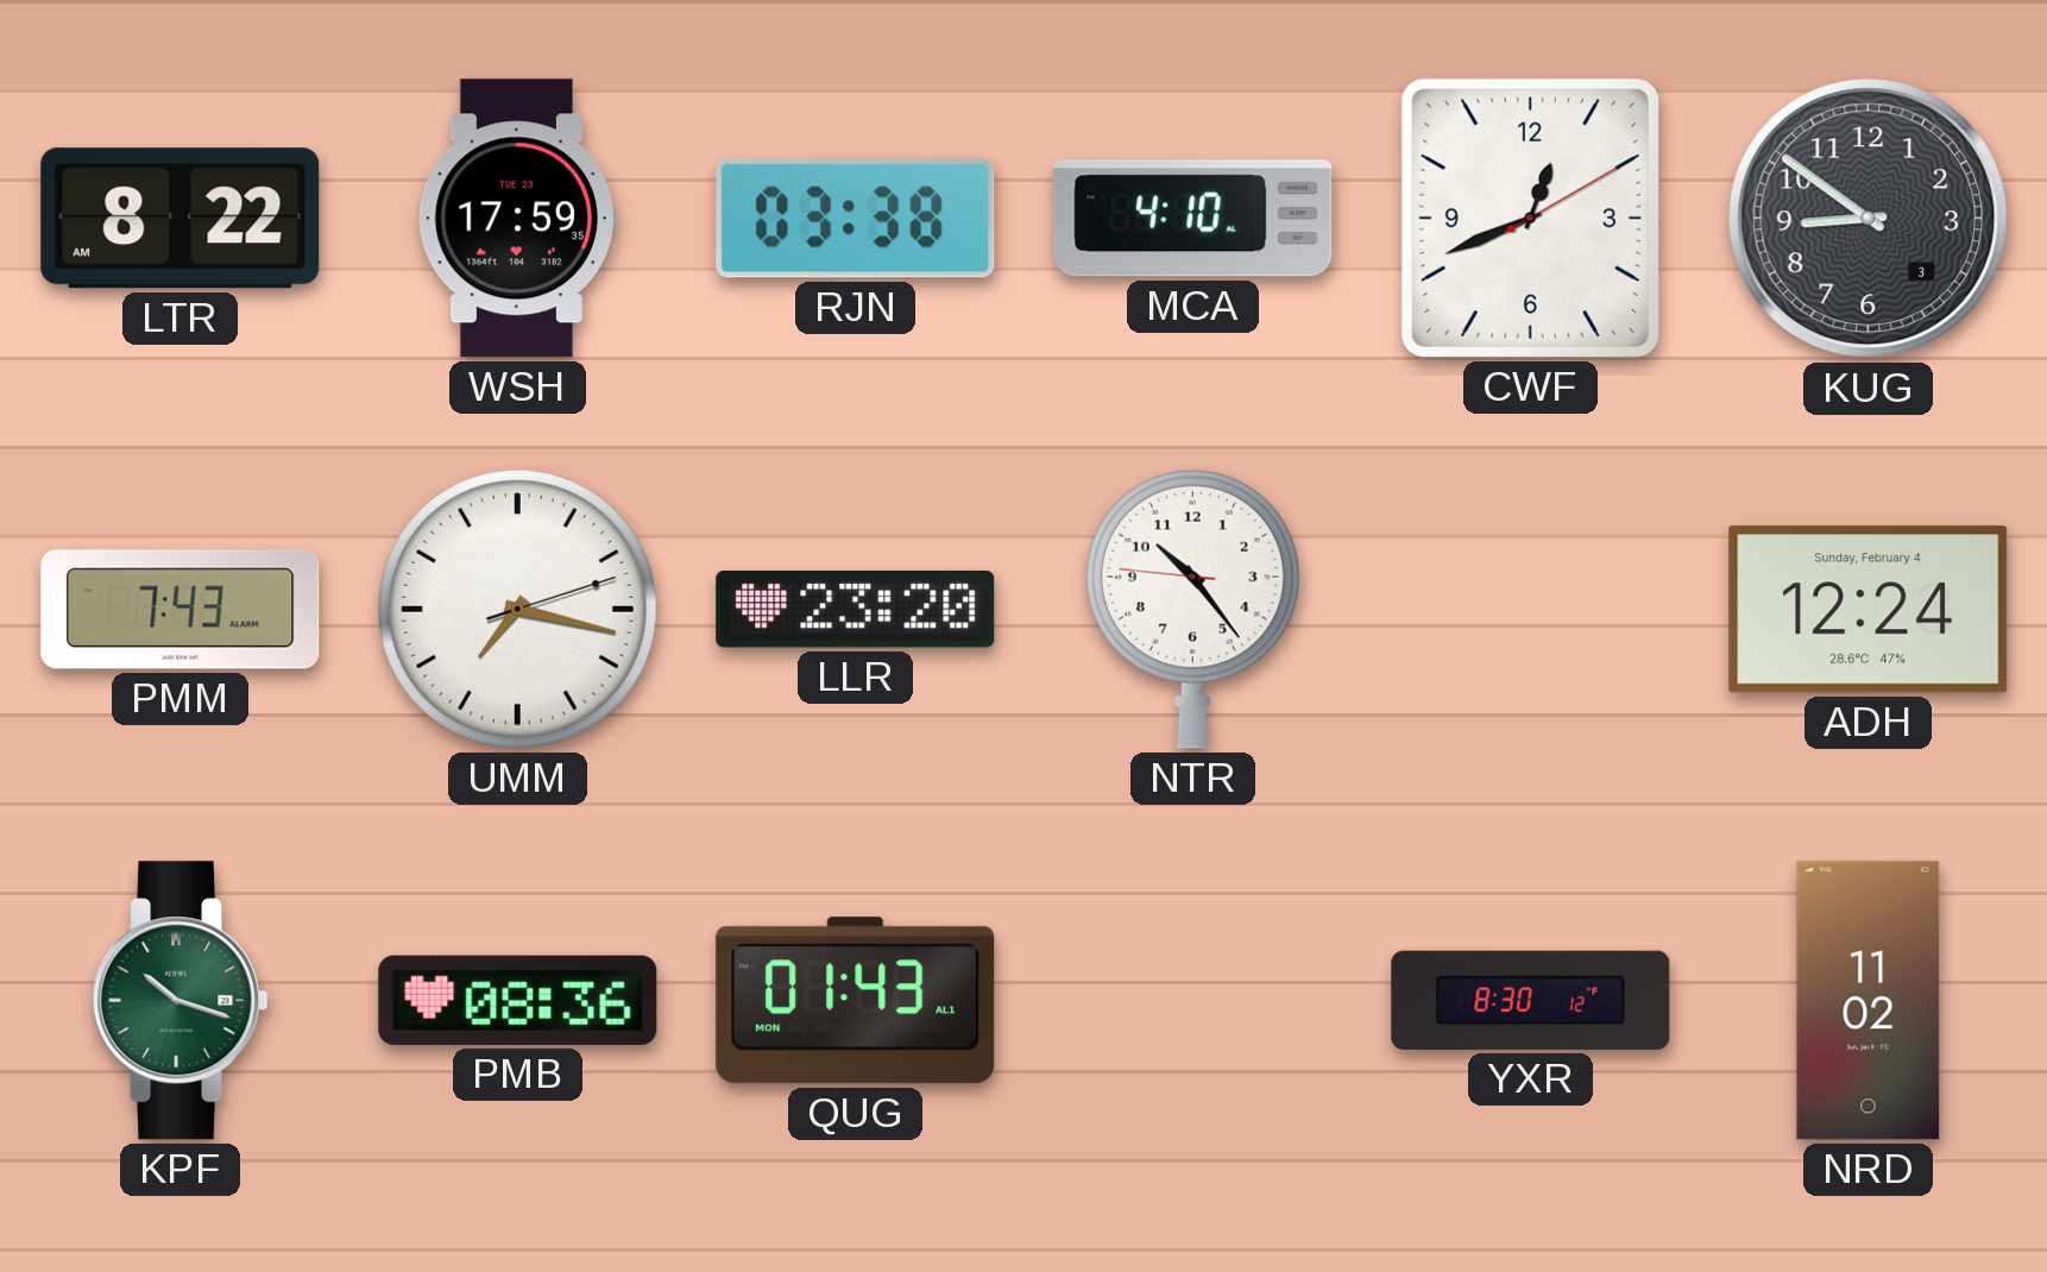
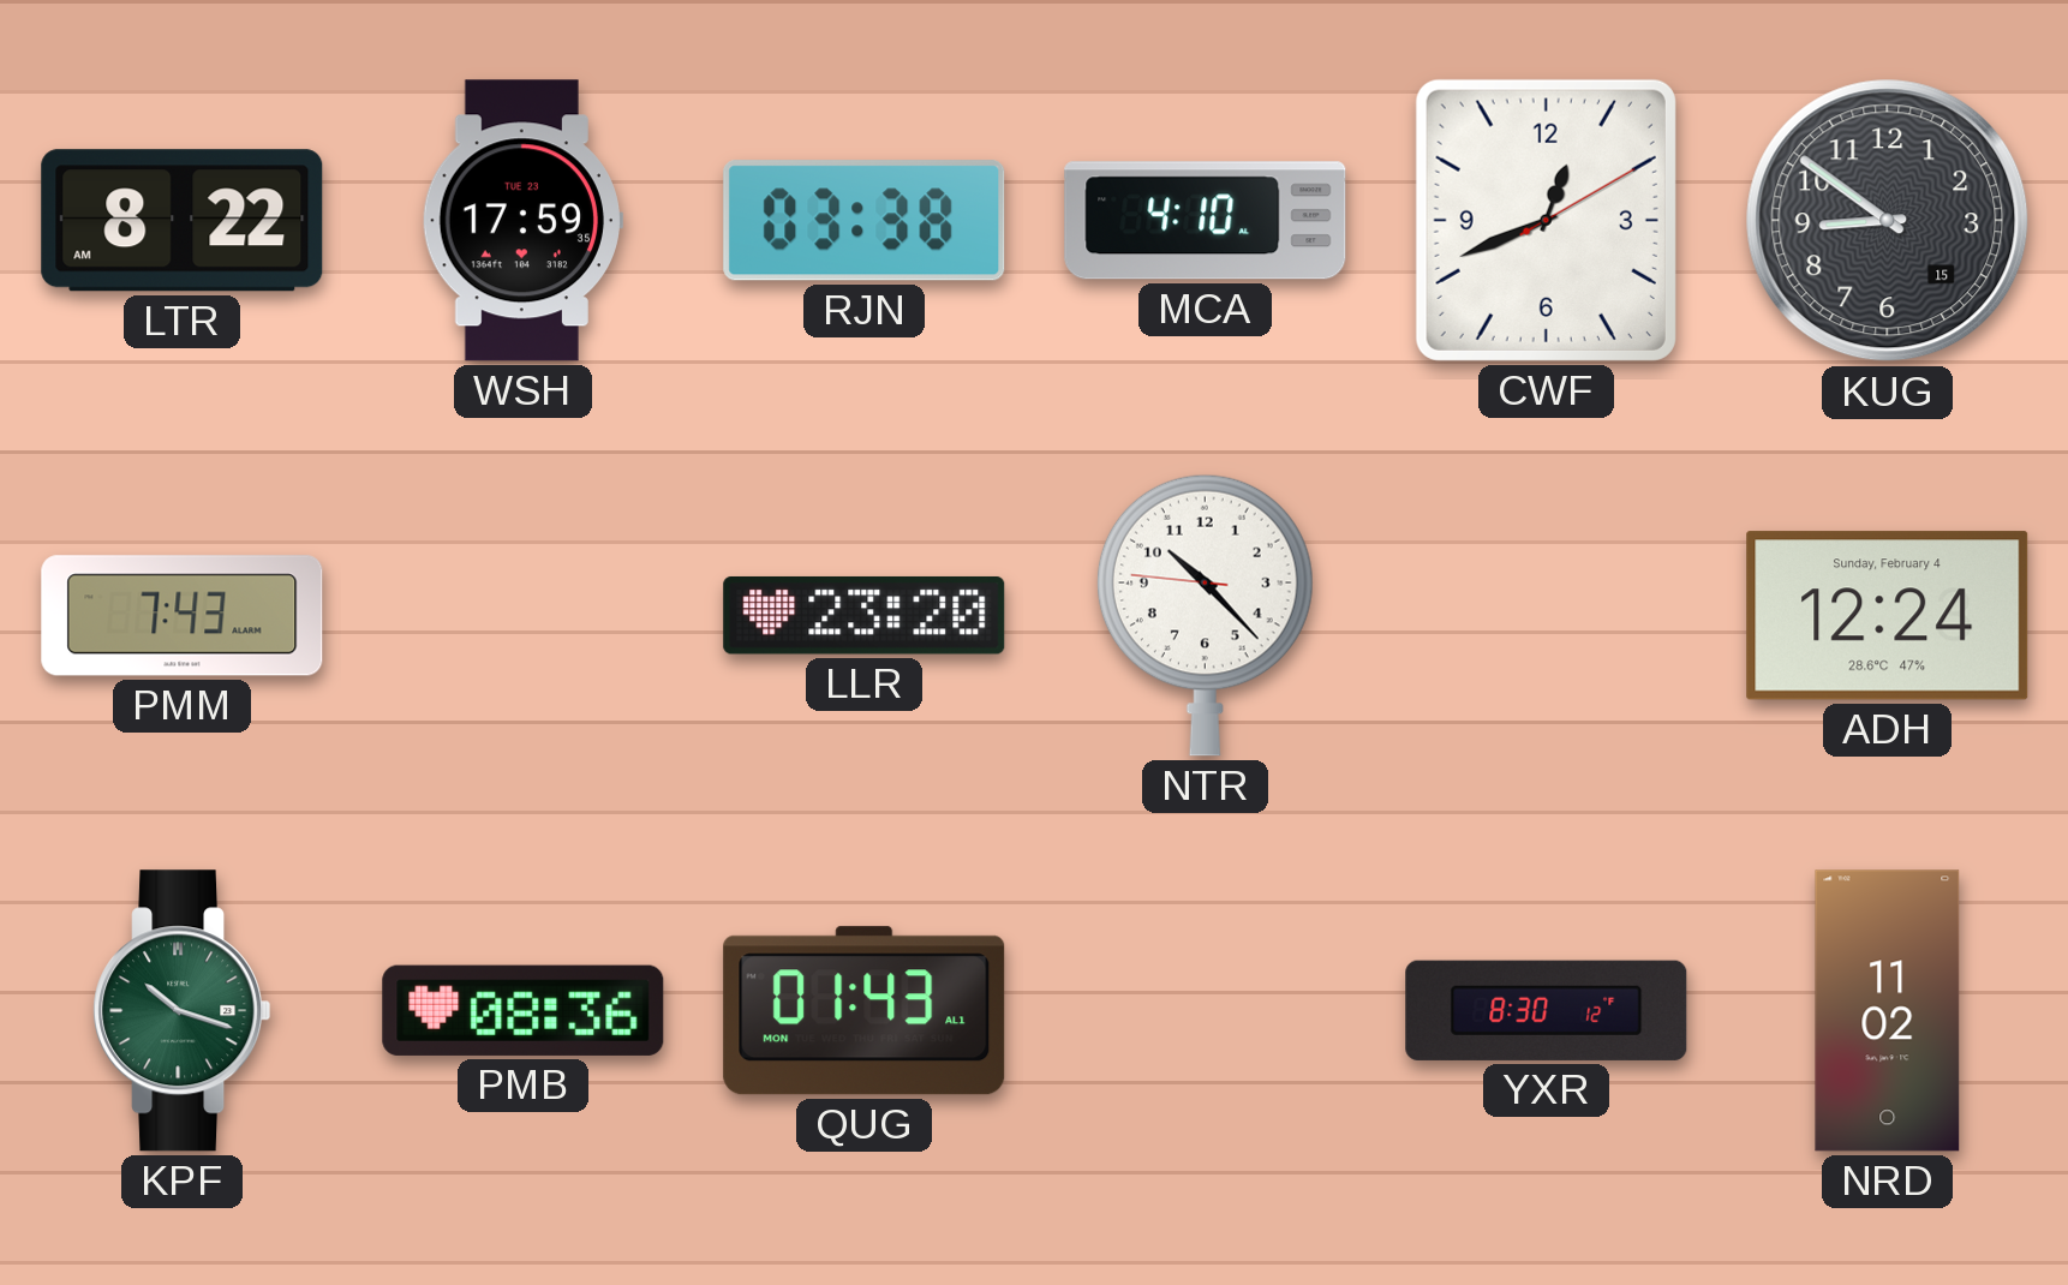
KUG date: 3 -> 15
UMM: 7:17 -> none
NTR: 10:23 -> 10:22
